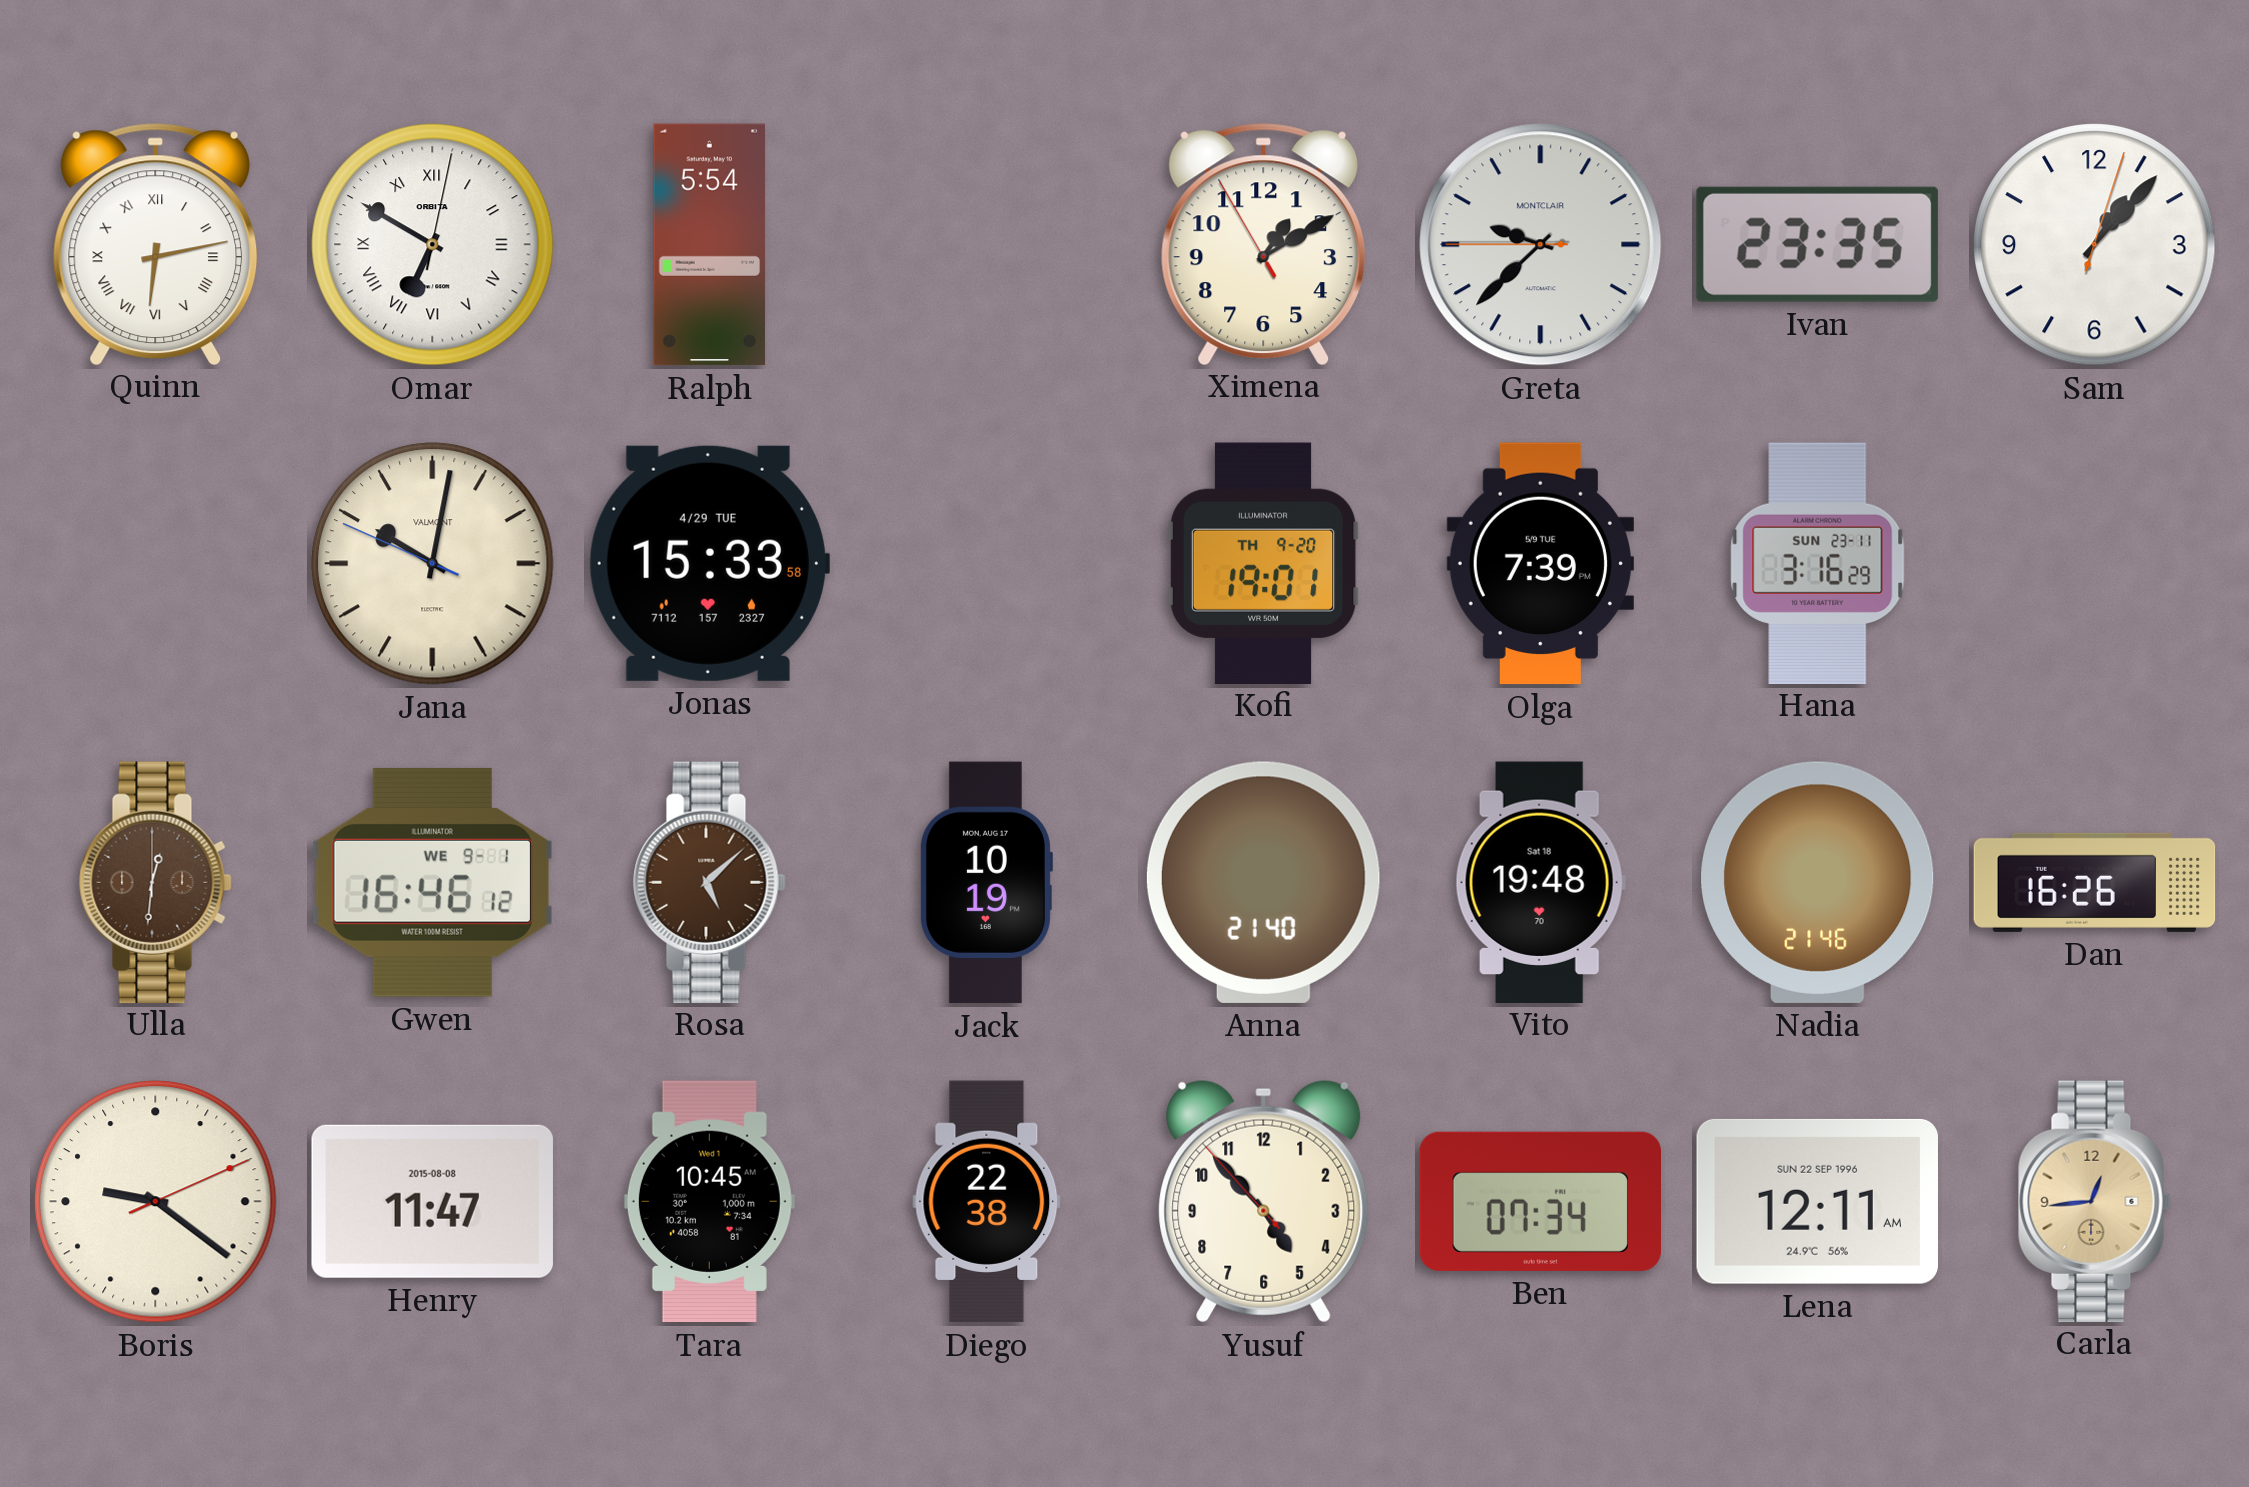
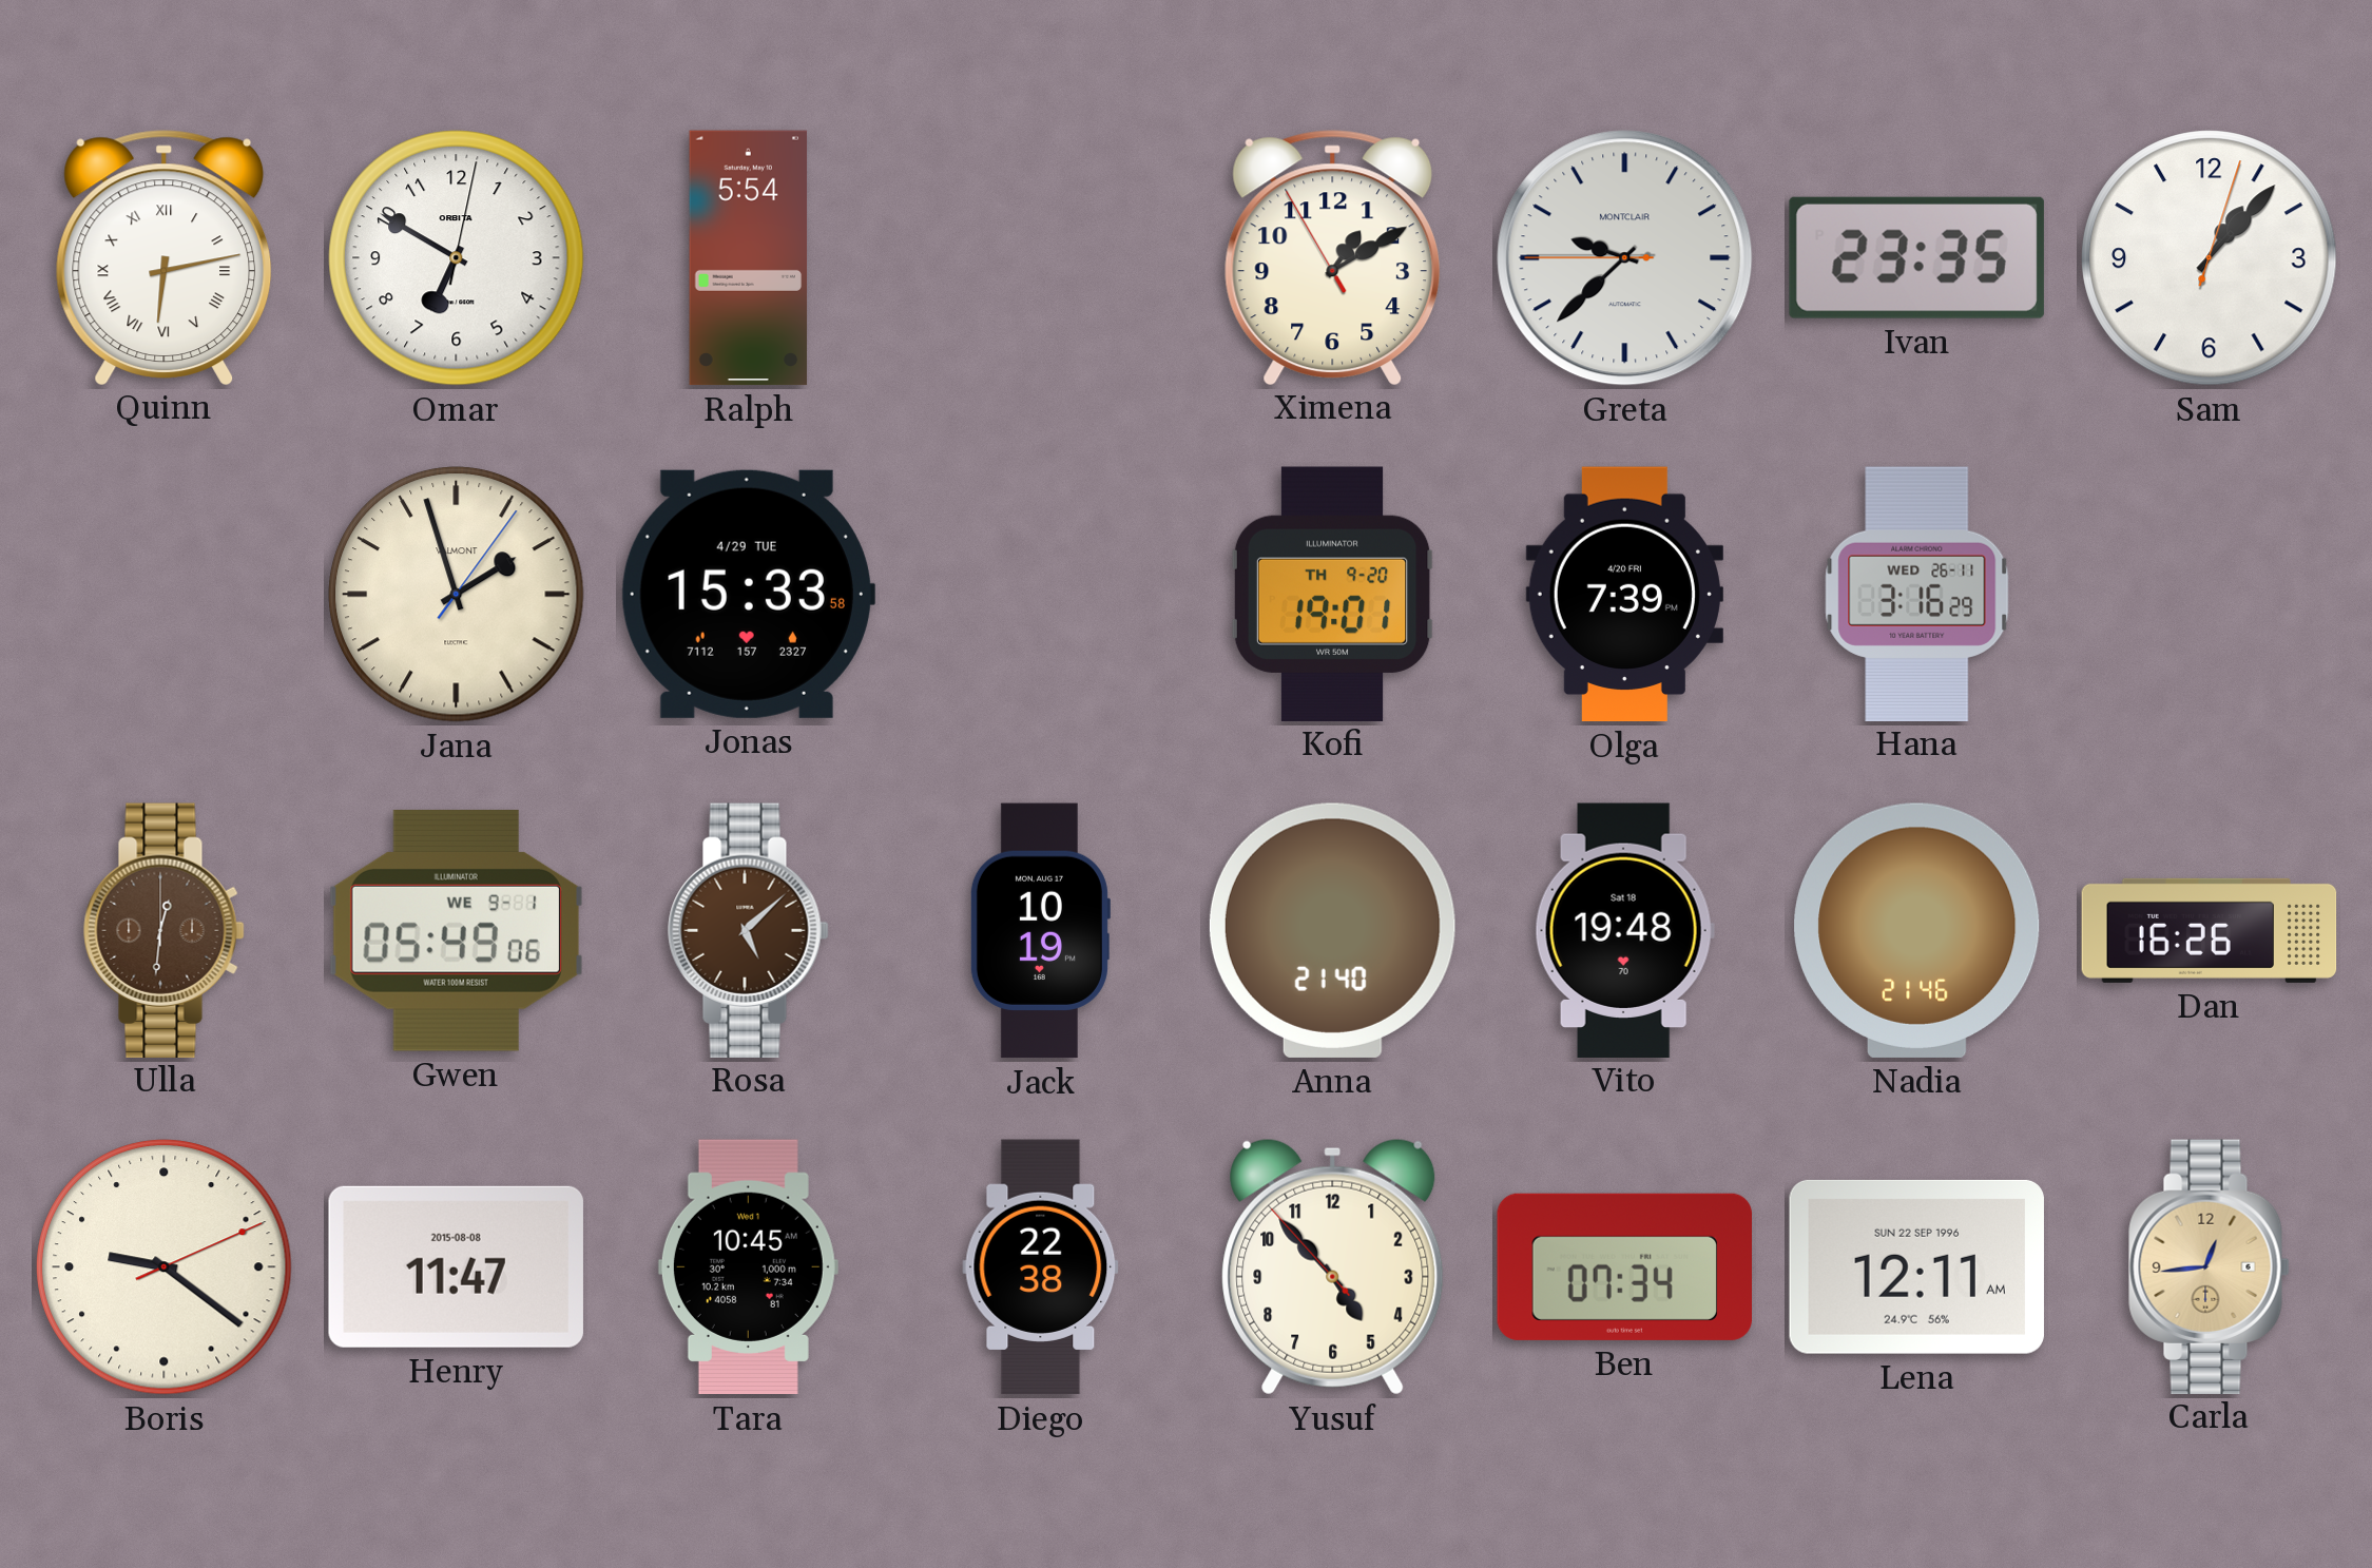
Omar numerals: Roman -> Arabic
Jana: 10:01 -> 1:57
Olga date: 5/9 TUE -> 4/20 FRI
Hana date: SUN 23-11 -> WED 26-11
Gwen: 16:46 -> 05:49
